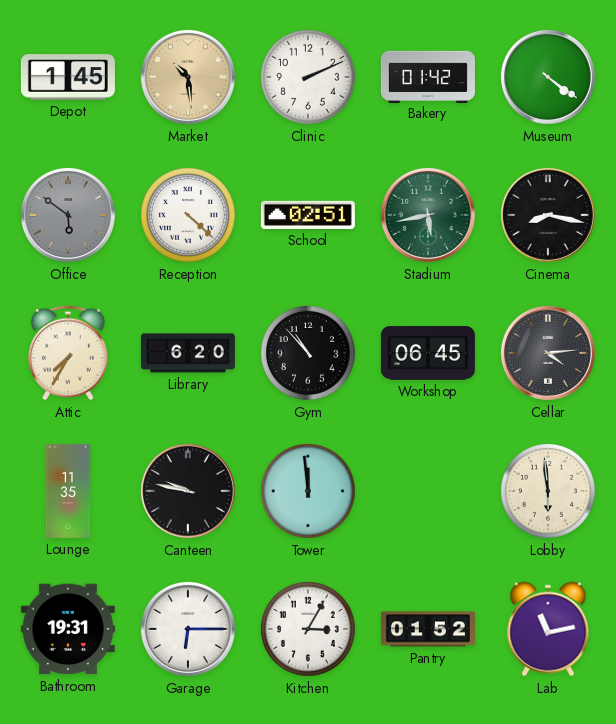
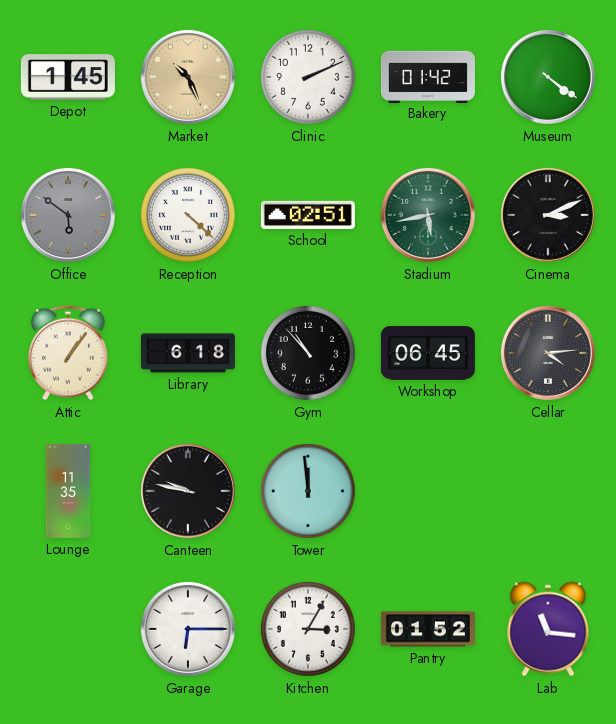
Market: 10:29 -> 10:26
Cinema: 8:17 -> 3:11
Attic: 7:35 -> 1:06
Library: 6:20 -> 6:18
Lobby: 5:59 -> none
Bathroom: 19:31 -> none
Lab: 11:13 -> 11:16
